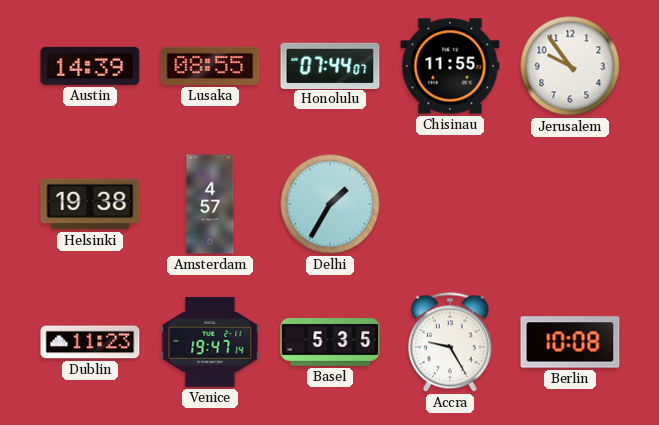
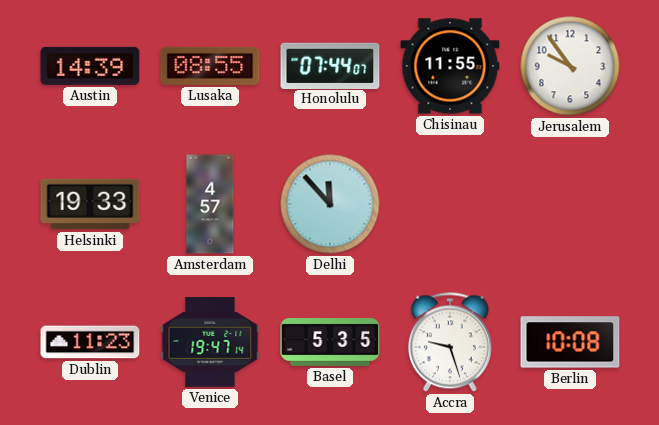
Helsinki: 19:38 -> 19:33
Delhi: 1:35 -> 11:53
Accra: 9:25 -> 9:27
